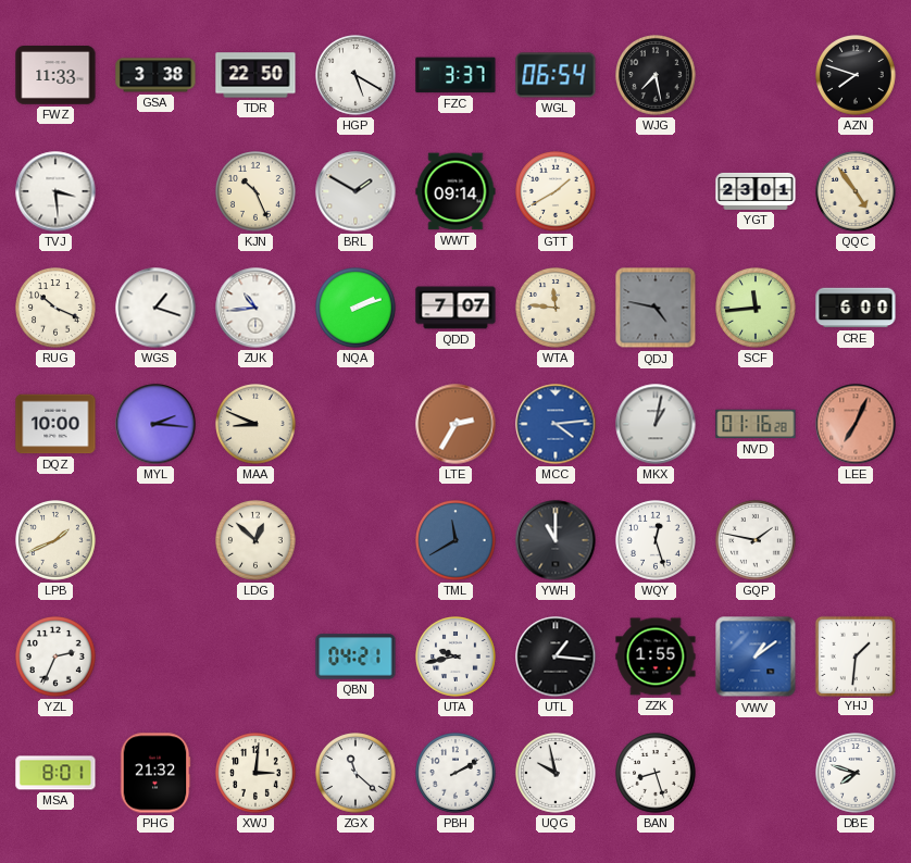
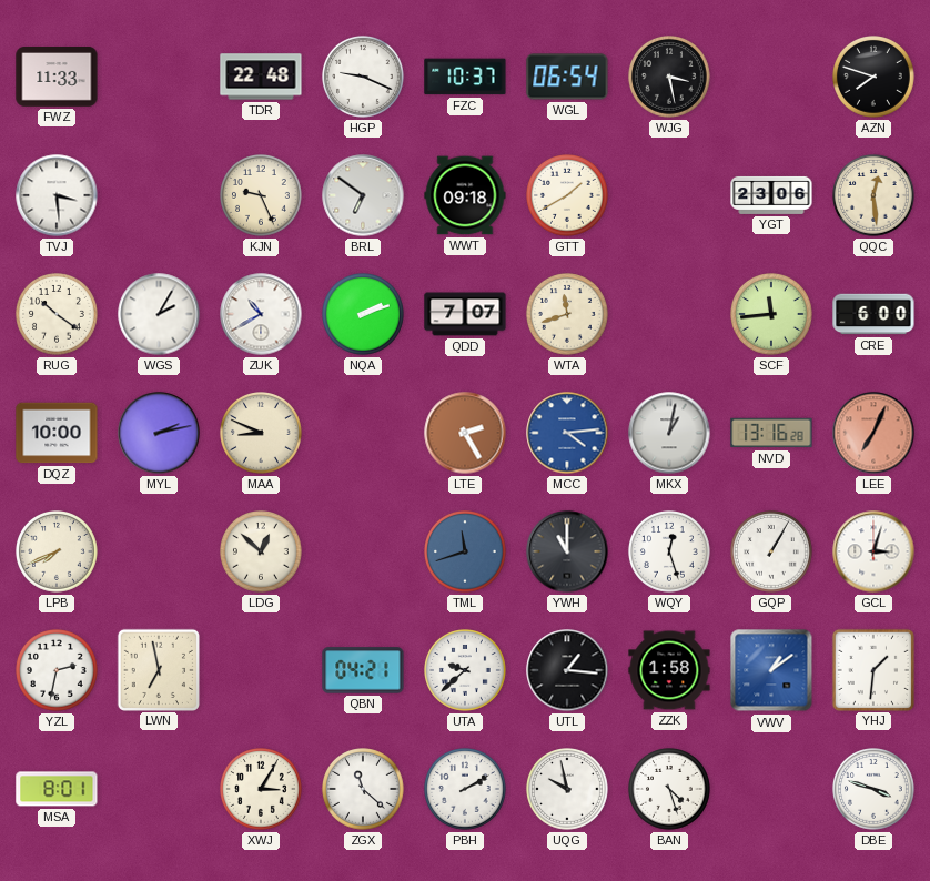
GSA: 3:38 -> none
TDR: 22:50 -> 22:48
HGP: 5:20 -> 9:19
FZC: 3:37 -> 10:37
WJG: 7:28 -> 3:28
KJN: 10:26 -> 9:26
BRL: 1:50 -> 6:51
WWT: 09:14 -> 09:18
YGT: 23:01 -> 23:06
QQC: 4:54 -> 12:29
RUG: 10:19 -> 10:21
WGS: 1:18 -> 2:05
ZUK: 10:44 -> 10:40
WTA: 11:46 -> 11:42
QDJ: 4:47 -> none
MYL: 2:16 -> 2:13
LTE: 2:35 -> 2:25
NVD: 01:16 -> 13:16
LPB: 1:41 -> 7:41
TML: 11:40 -> 11:42
GQP: 1:47 -> 1:05
GCL: none -> 3:03
YZL: 2:34 -> 2:32
LWN: none -> 6:58
UTA: 9:43 -> 9:38
ZZK: 1:55 -> 1:58
PHG: 21:32 -> none
XWJ: 3:01 -> 3:05
BAN: 8:27 -> 4:27
DBE: 7:48 -> 3:48
